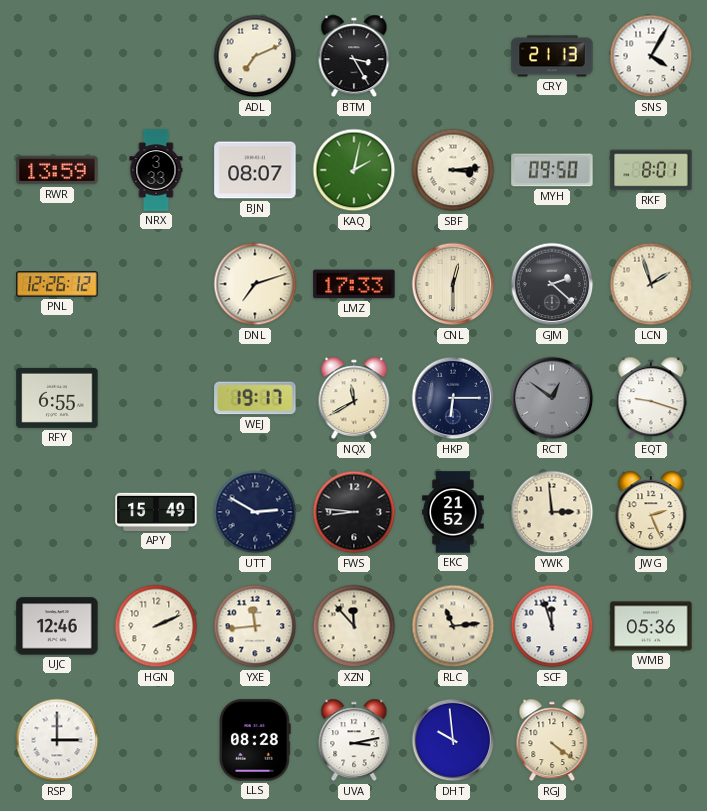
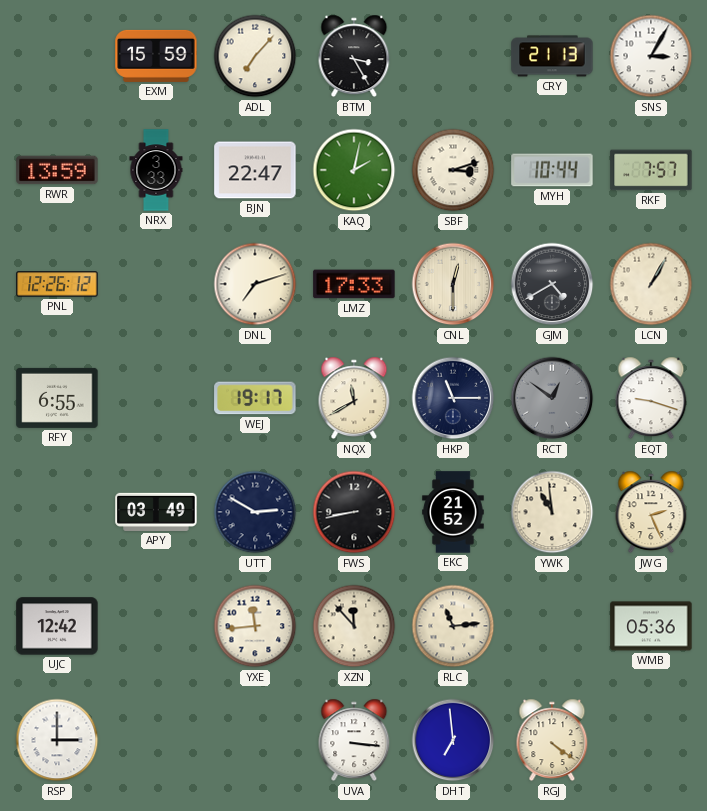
EXM: none -> 15:59
ADL: 7:11 -> 7:07
SNS: 4:05 -> 3:05
BJN: 08:07 -> 22:47
SBF: 3:14 -> 3:12
MYH: 09:50 -> 10:44
RKF: 8:01 -> 7:57
GJM: 2:22 -> 4:40
LCN: 1:57 -> 1:05
HKP: 6:15 -> 11:15
APY: 15:49 -> 03:49
FWS: 8:46 -> 8:43
YWK: 2:59 -> 10:59
UJC: 12:46 -> 12:42
HGN: 2:11 -> none
SCF: 11:57 -> none
LLS: 08:28 -> none
UVA: 3:13 -> 3:16
DHT: 9:59 -> 6:59
